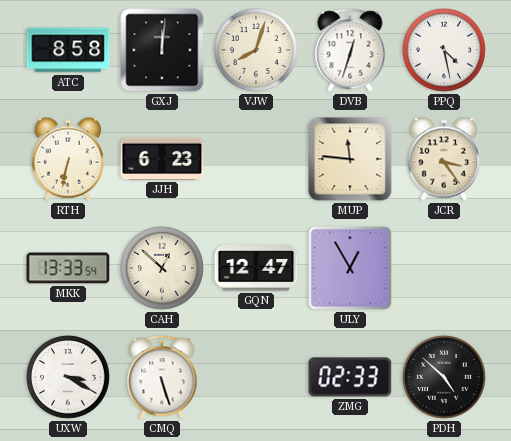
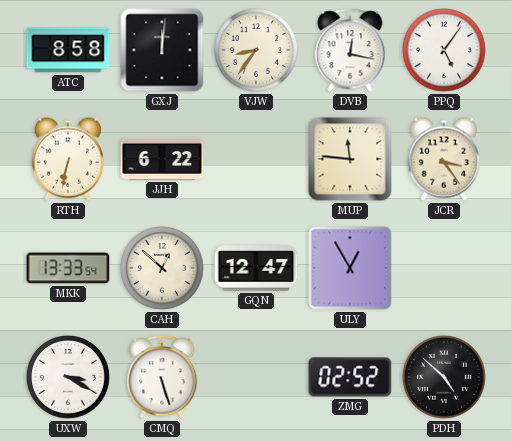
VJW: 8:03 -> 8:36
DVB: 12:33 -> 12:17
PPQ: 4:28 -> 5:06
JJH: 6:23 -> 6:22
ZMG: 02:33 -> 02:52
